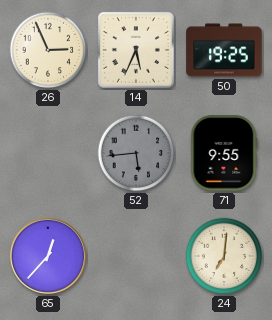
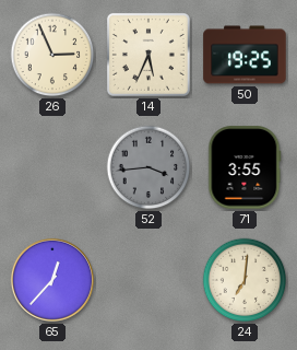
52: 5:44 -> 3:44
71: 9:55 -> 3:55
